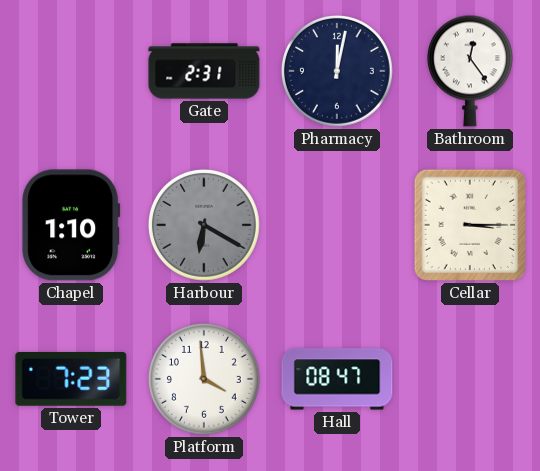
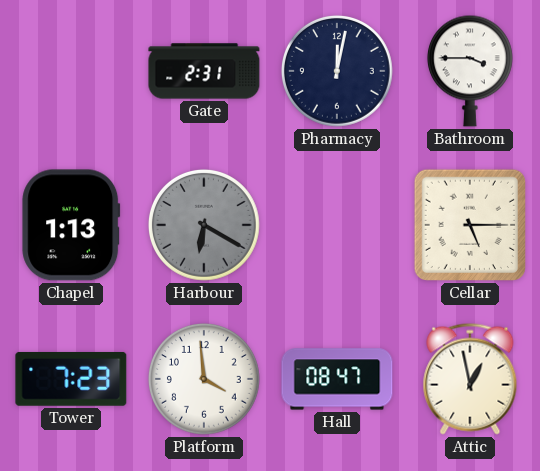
Bathroom: 12:24 -> 3:45
Chapel: 1:10 -> 1:13
Cellar: 3:15 -> 5:15
Attic: none -> 12:58
